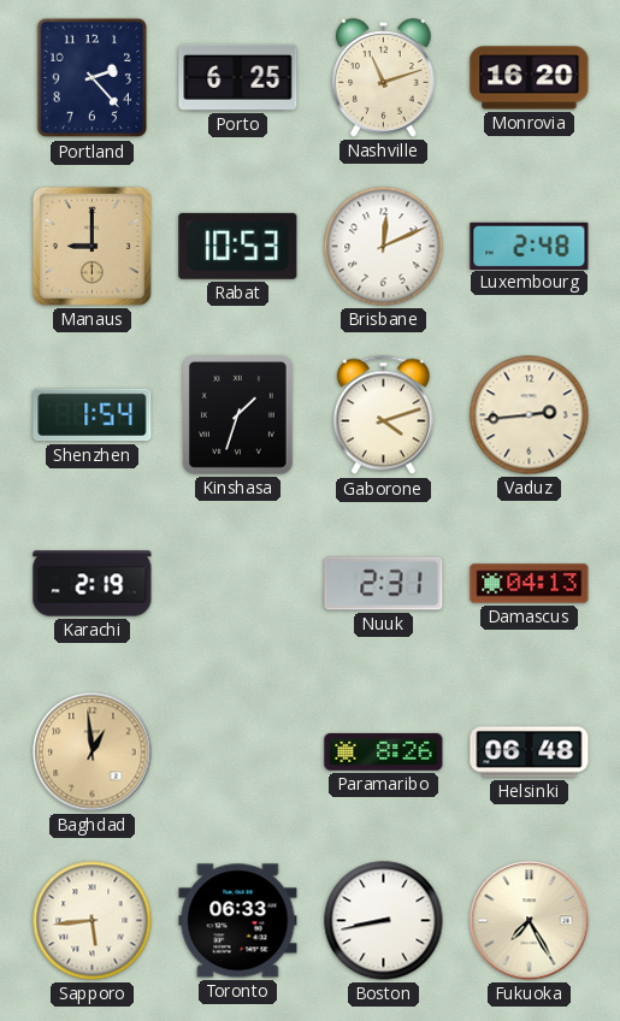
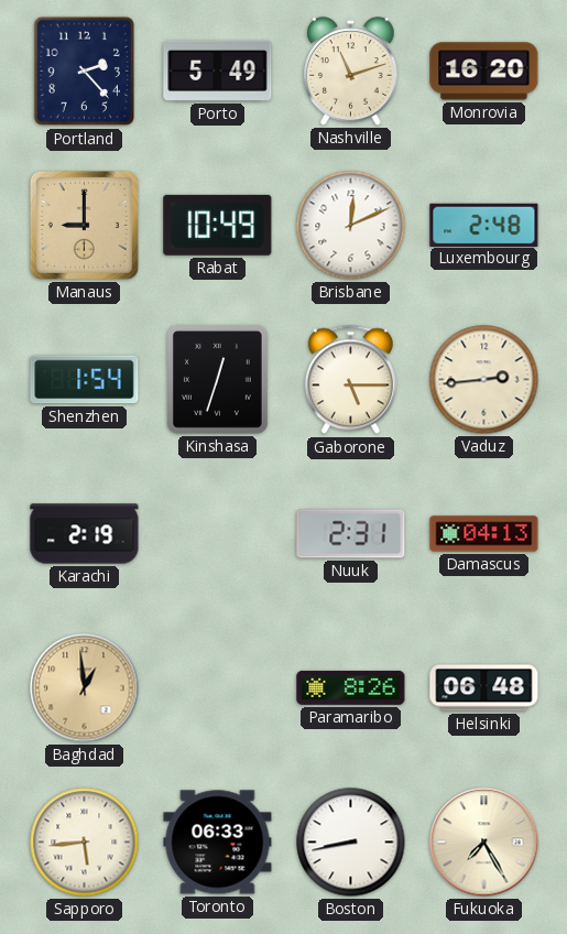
Porto: 6:25 -> 5:49
Rabat: 10:53 -> 10:49
Kinshasa: 1:33 -> 12:33
Gaborone: 4:12 -> 5:15
